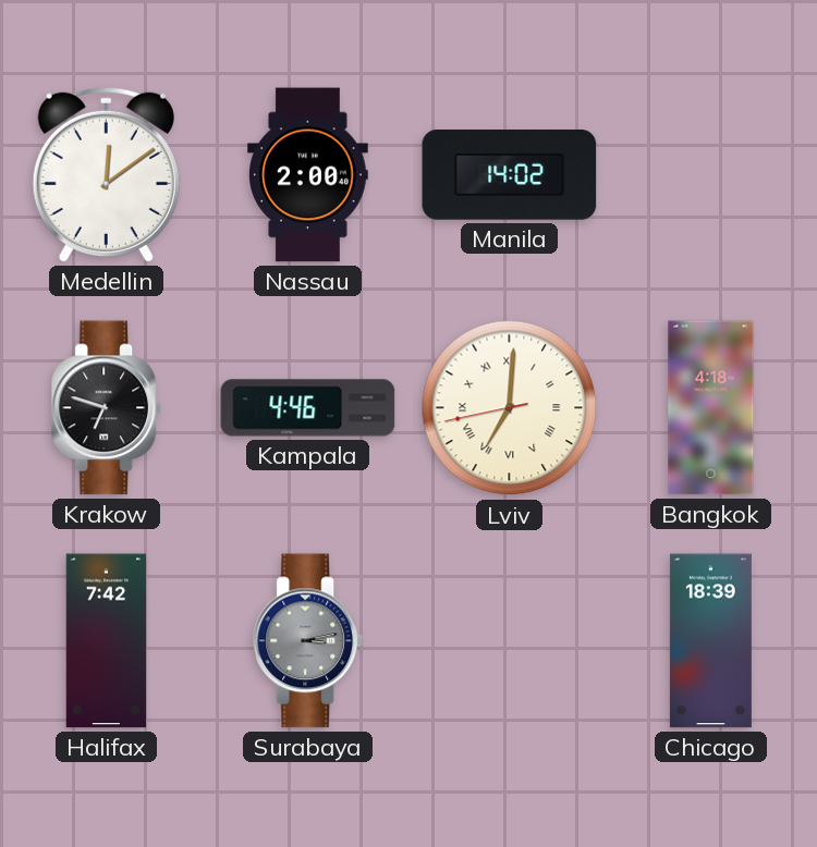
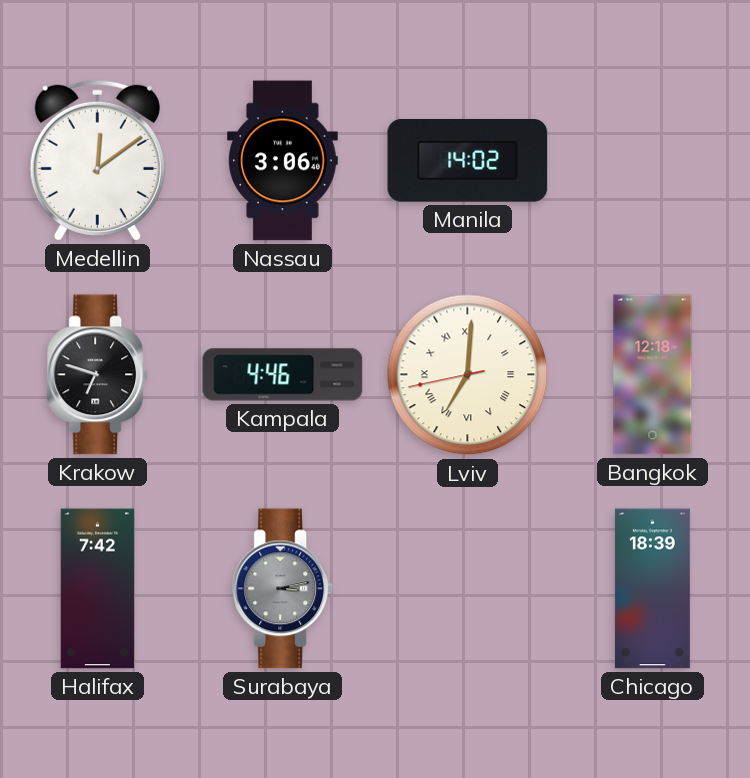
Nassau: 2:00 -> 3:06
Bangkok: 4:18 -> 12:18
